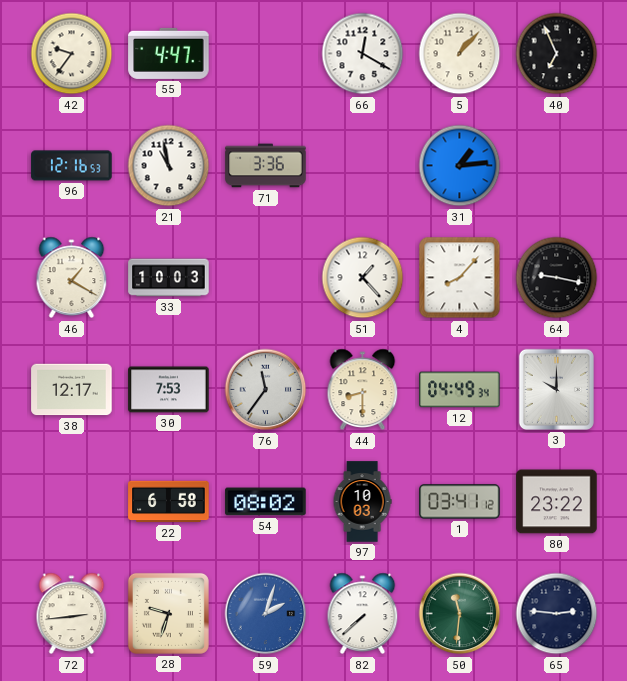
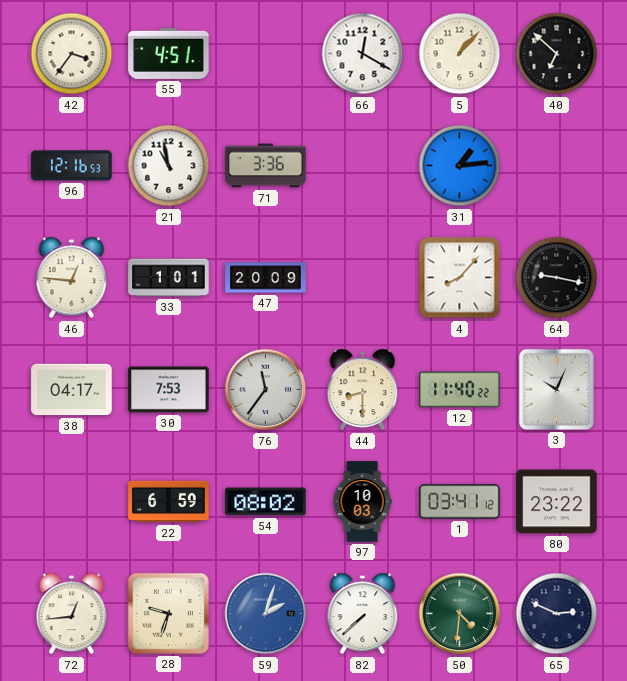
42: 9:36 -> 3:36
55: 4:47 -> 4:51
40: 6:56 -> 6:52
46: 1:20 -> 12:46
33: 10:03 -> 1:01
47: none -> 20:09
51: 1:23 -> none
38: 12:17 -> 04:17
12: 04:49 -> 11:40
3: 10:00 -> 10:04
22: 6:58 -> 6:59
72: 2:44 -> 12:44
50: 11:31 -> 4:31
65: 2:46 -> 2:49
